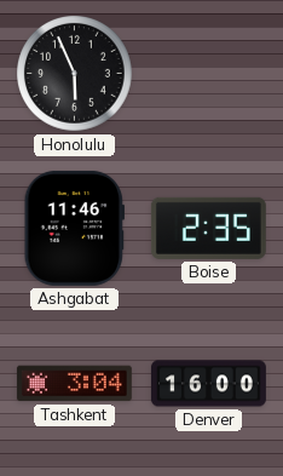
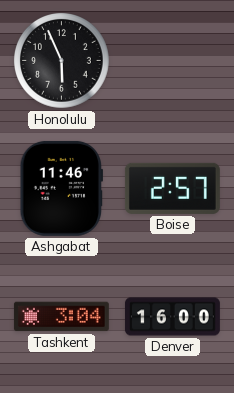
Boise: 2:35 -> 2:57
